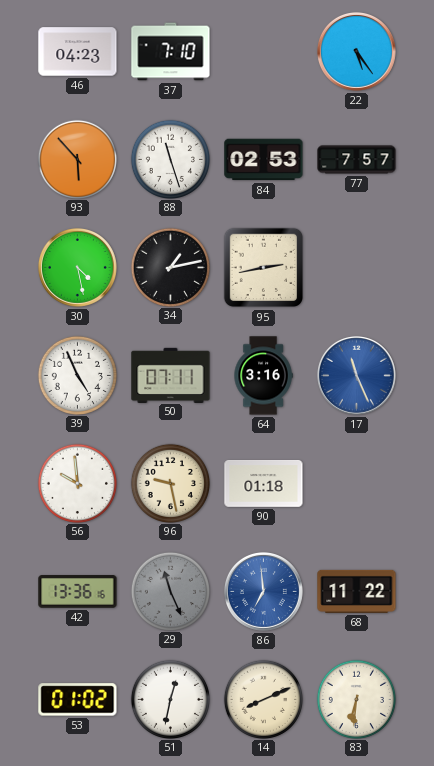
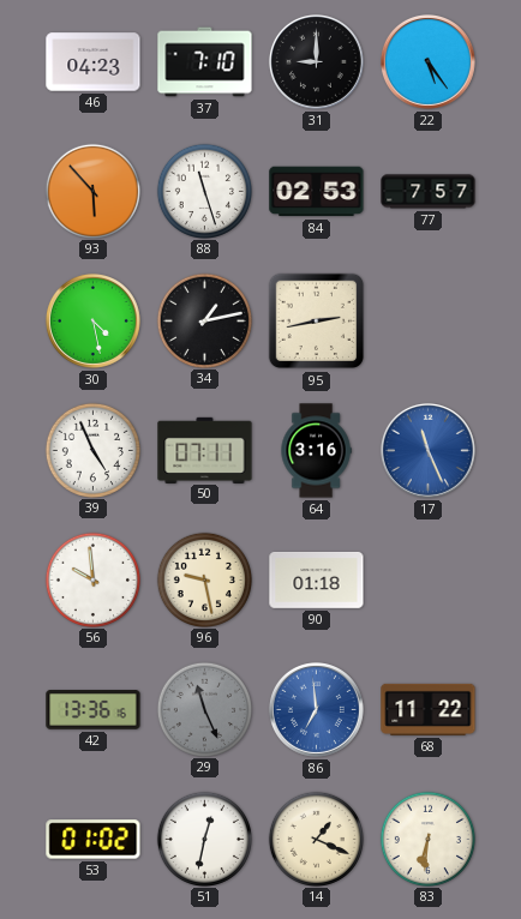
31: none -> 9:00
14: 8:11 -> 1:19
